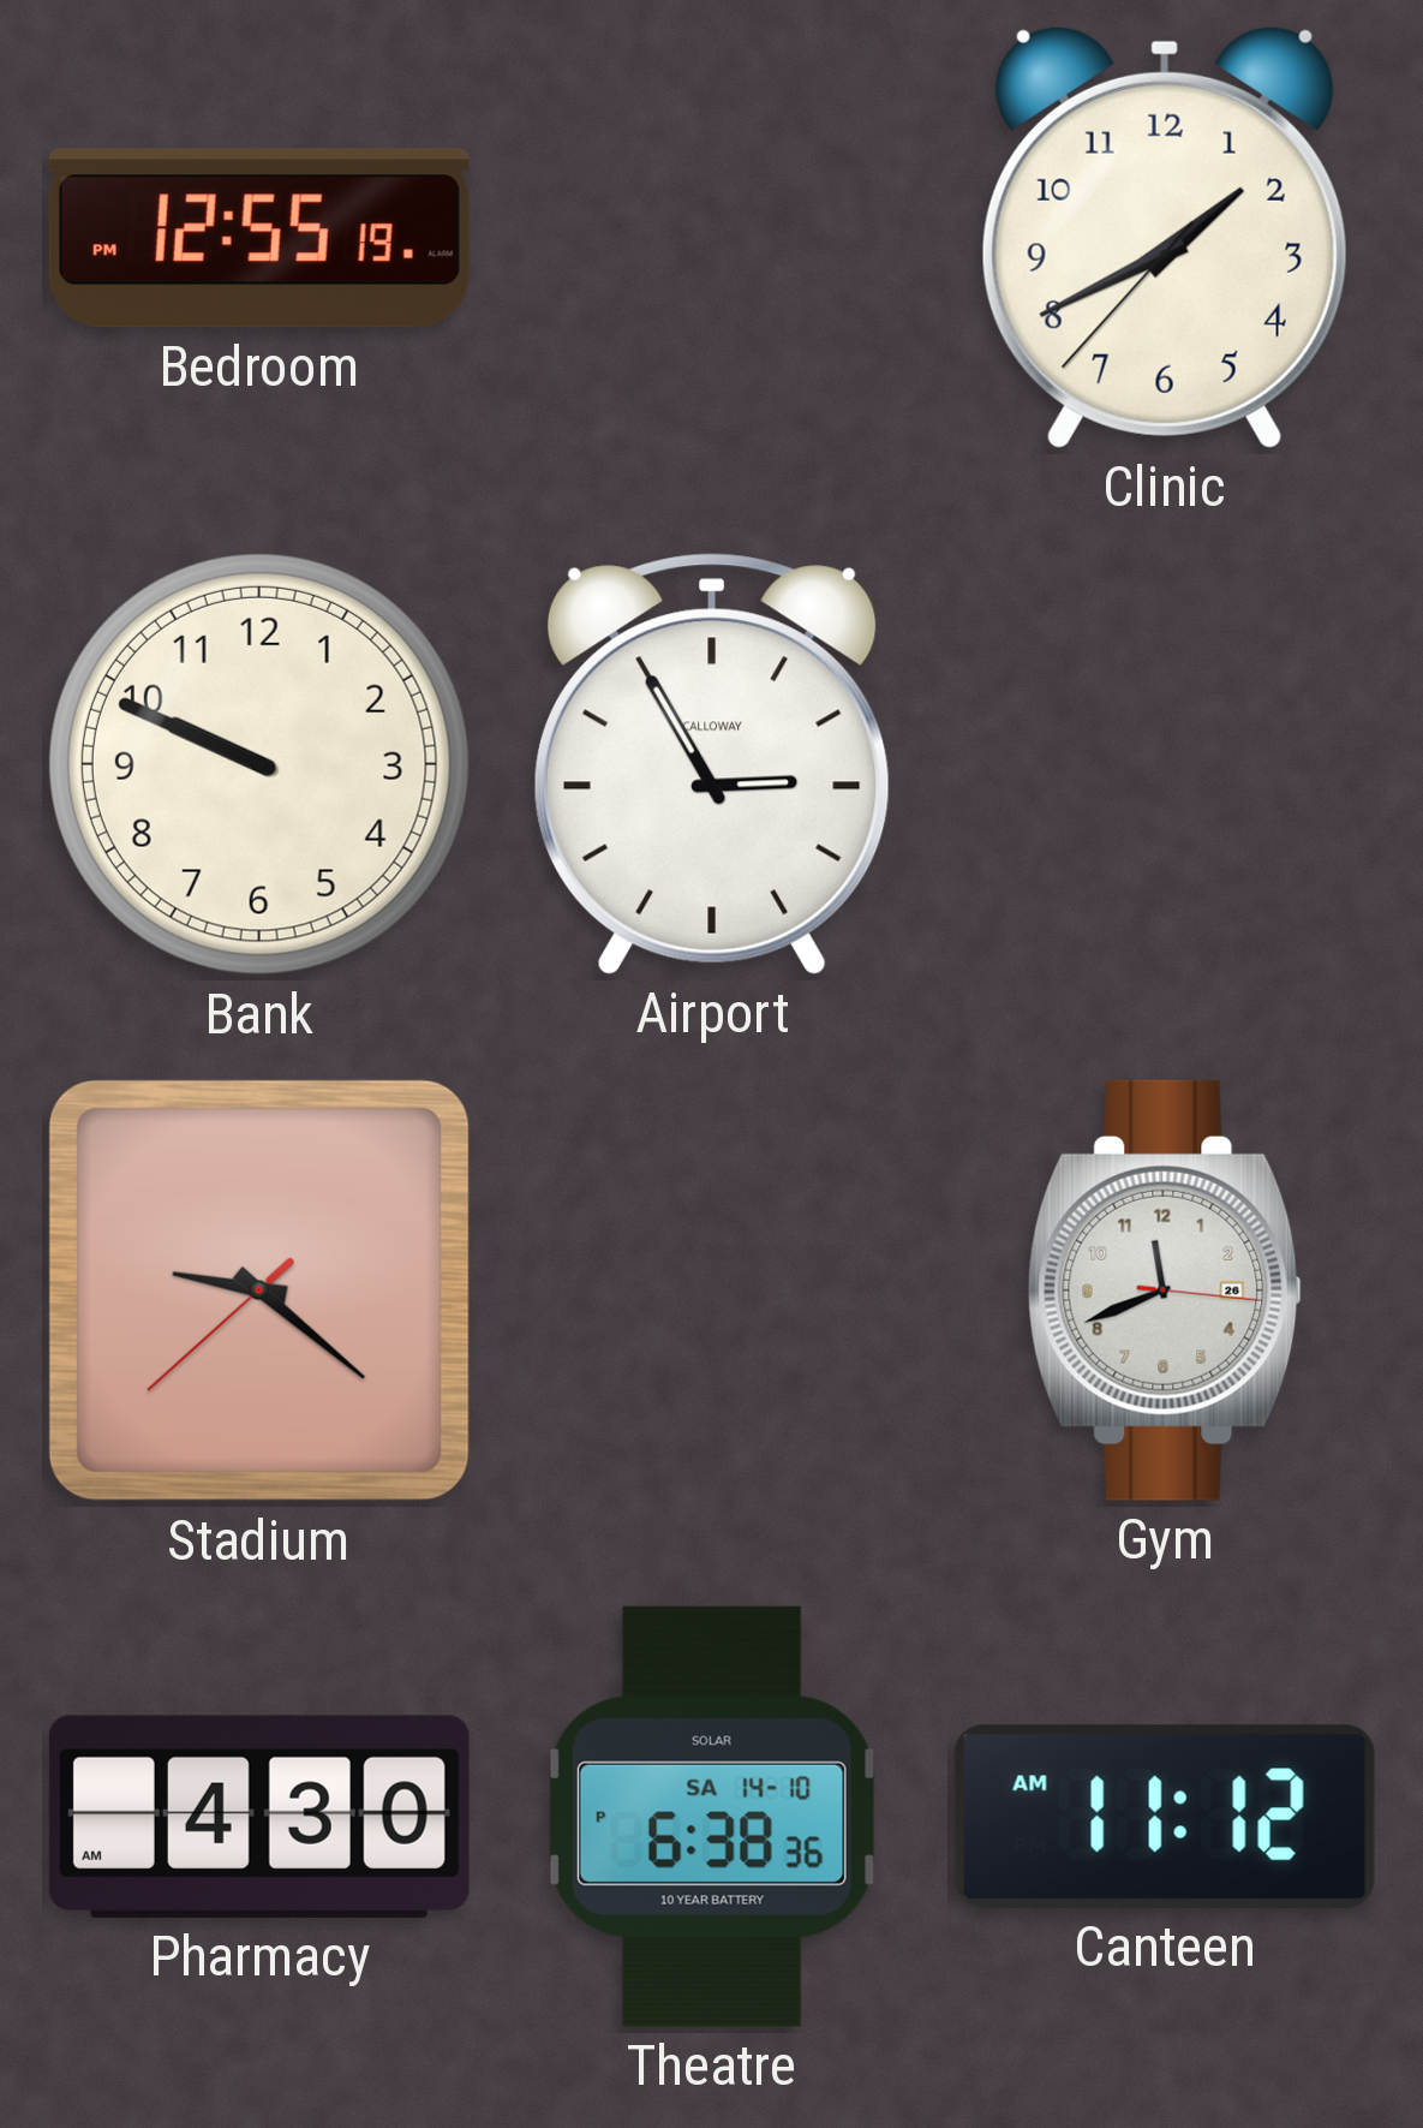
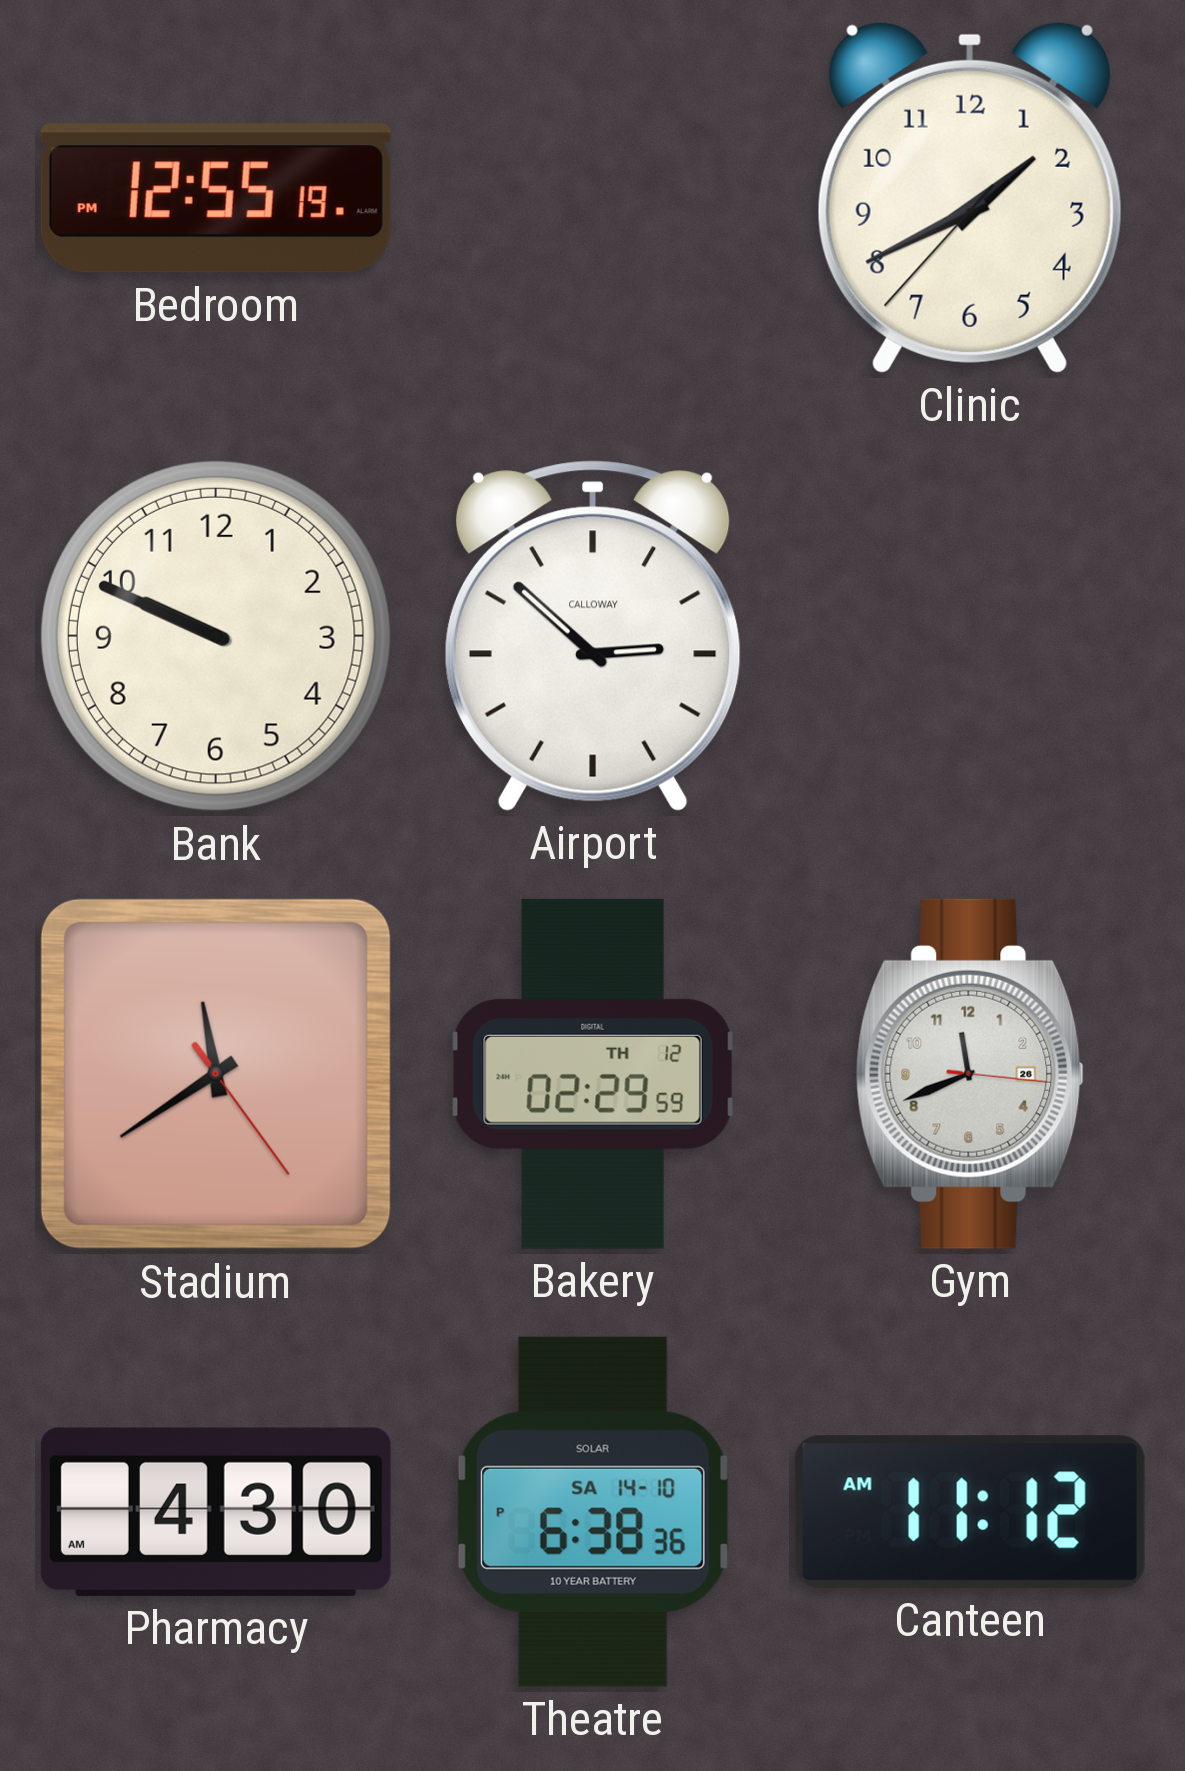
Airport: 2:55 -> 2:52
Stadium: 9:21 -> 11:39
Bakery: none -> 02:29
